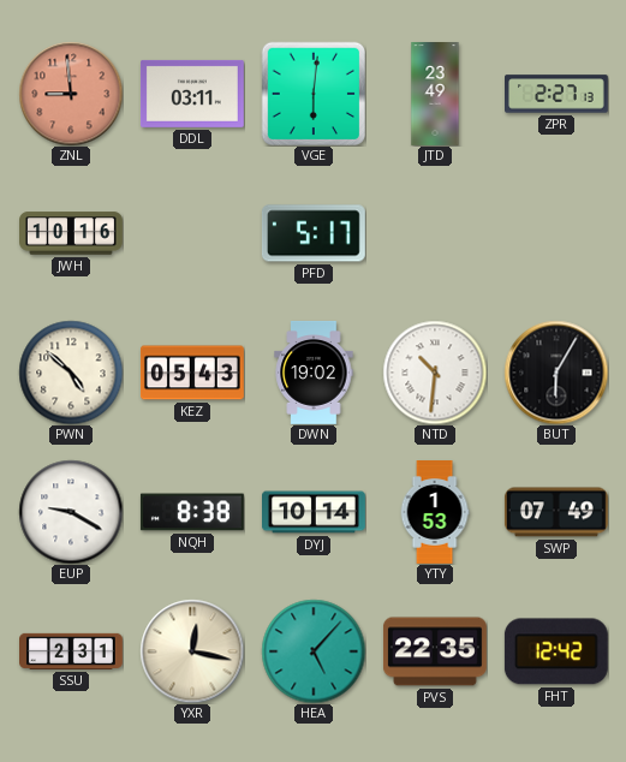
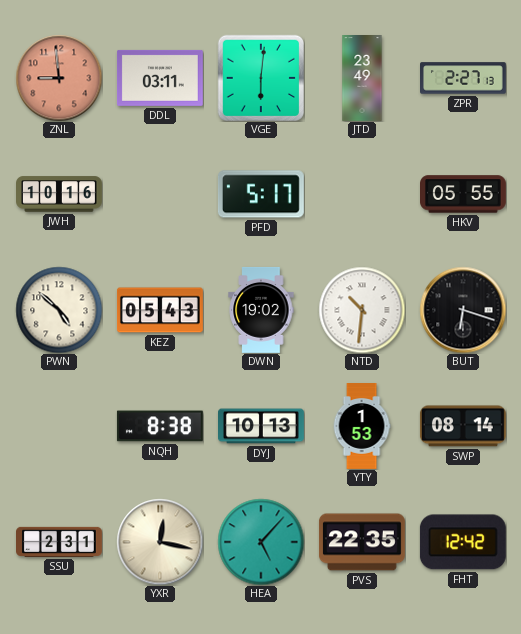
HKV: none -> 05:55
BUT: 6:05 -> 6:18
EUP: 9:20 -> none
DYJ: 10:14 -> 10:13
SWP: 07:49 -> 08:14
